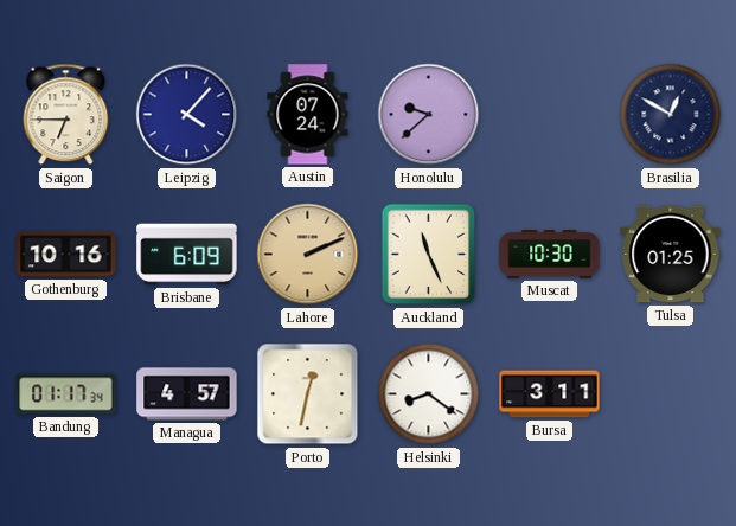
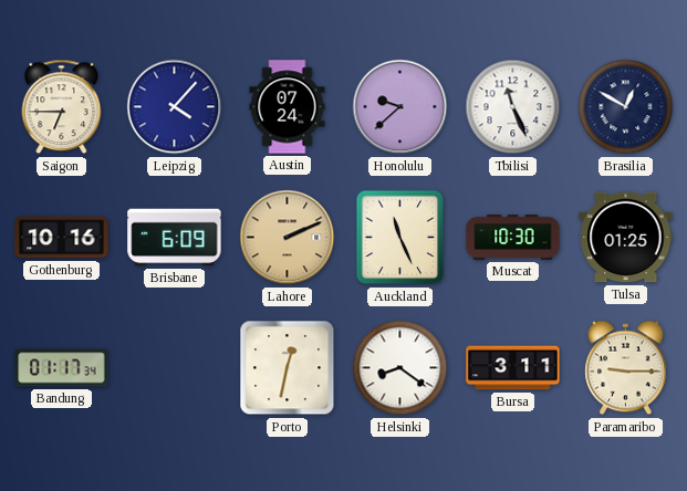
Tbilisi: none -> 11:26
Managua: 4:57 -> none
Paramaribo: none -> 9:15
